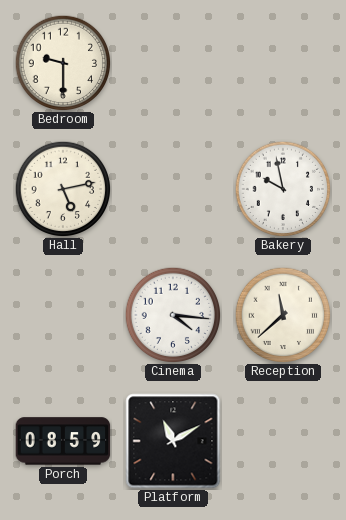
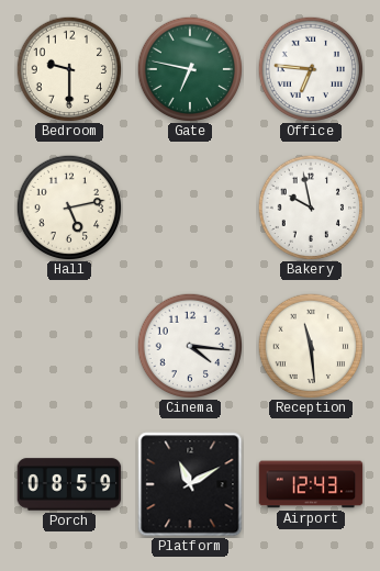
Gate: none -> 6:47
Office: none -> 6:46
Reception: 11:38 -> 11:29
Airport: none -> 12:43
